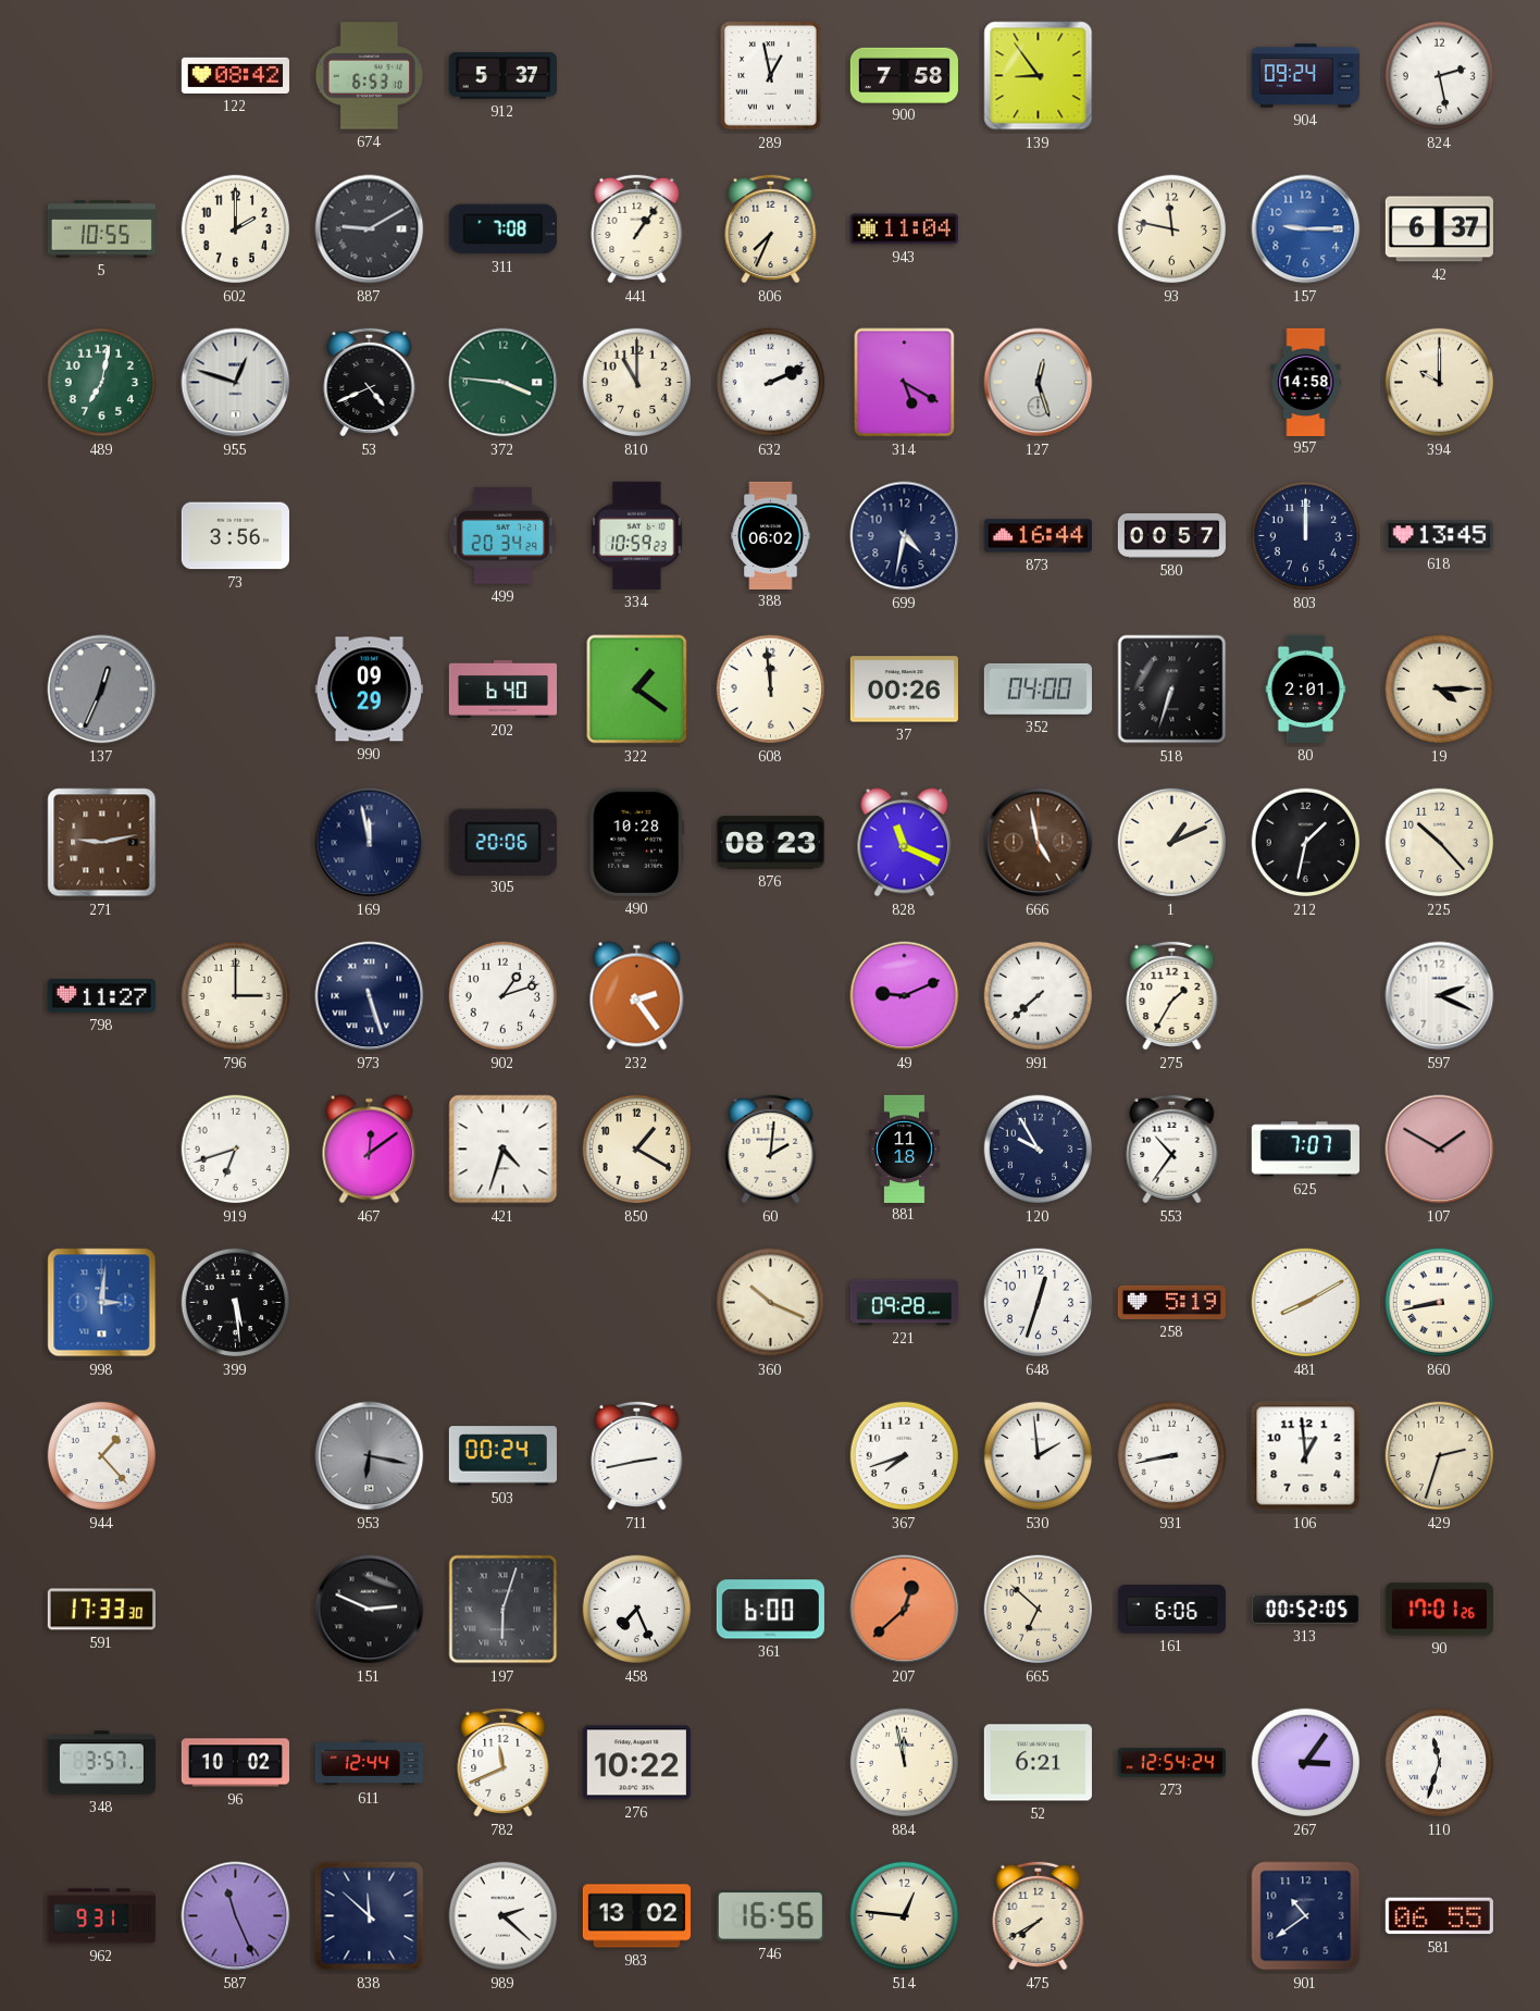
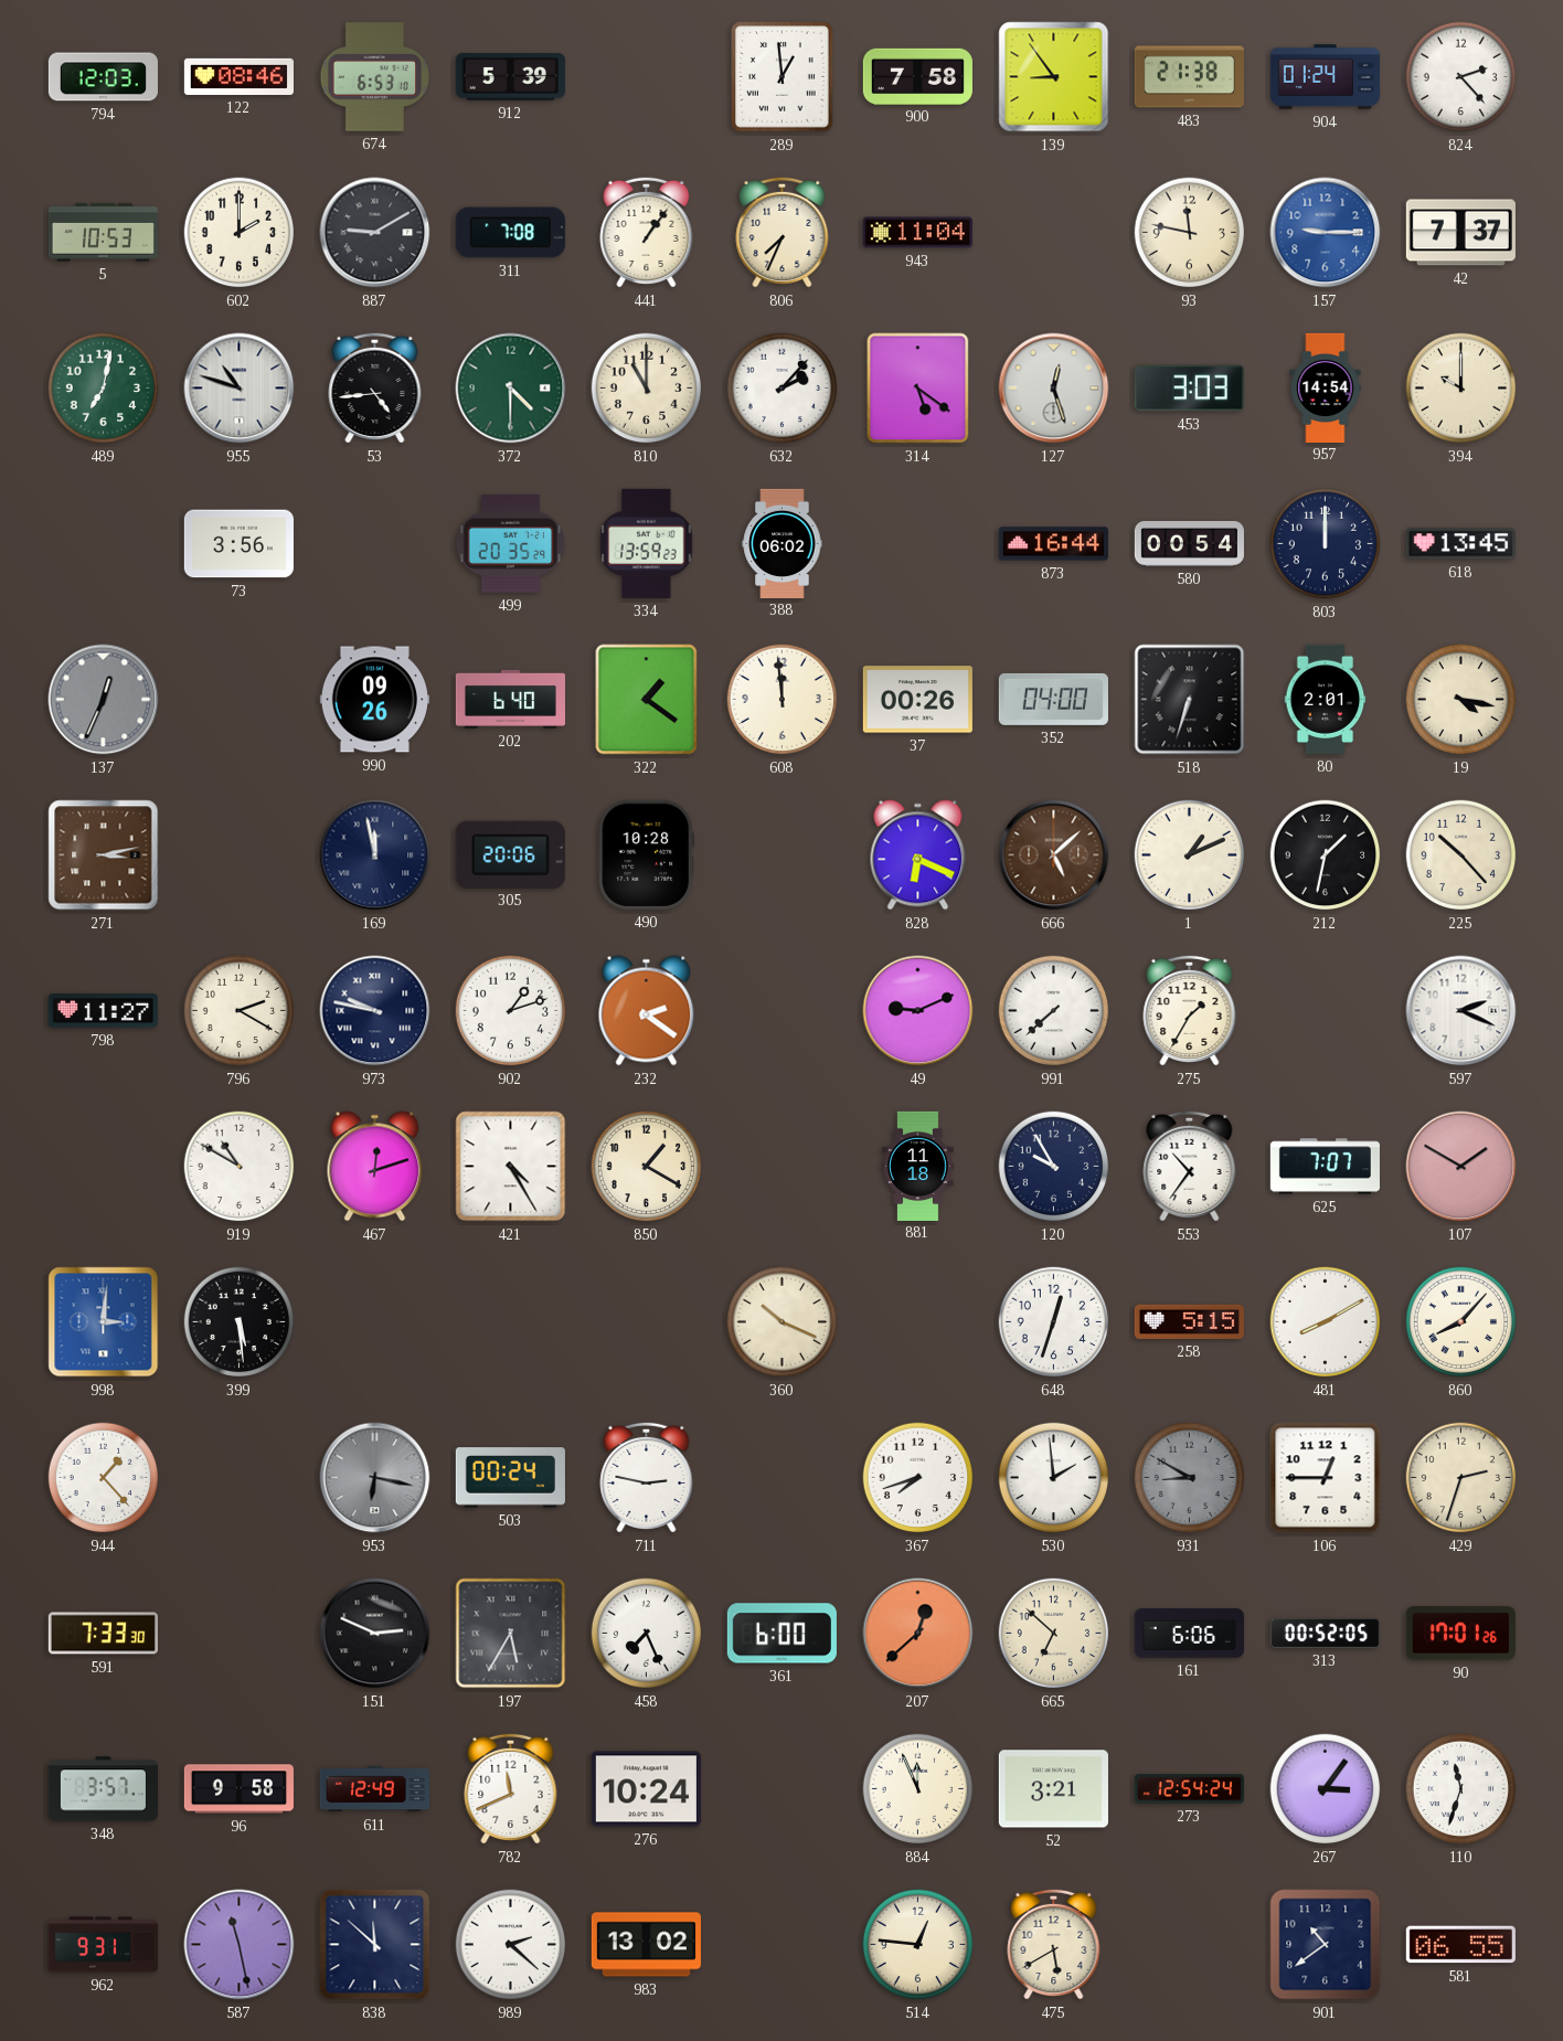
794: none -> 12:03
122: 08:42 -> 08:46
912: 5:37 -> 5:39
289: 12:58 -> 12:59
483: none -> 21:38
904: 09:24 -> 01:24
824: 2:28 -> 2:23
5: 10:55 -> 10:53
42: 6:37 -> 7:37
955: 12:48 -> 10:48
53: 4:41 -> 4:44
372: 3:46 -> 4:30
632: 2:11 -> 2:07
314: 5:20 -> 5:21
453: none -> 3:03
957: 14:58 -> 14:54
499: 20:34 -> 20:35
334: 10:59 -> 13:59
699: 4:32 -> none
580: 00:57 -> 00:54
990: 09:29 -> 09:26
19: 4:15 -> 4:17
271: 9:13 -> 3:13
876: 08:23 -> none
828: 11:19 -> 6:19
666: 4:58 -> 5:08
796: 3:00 -> 2:20
973: 5:27 -> 9:47
232: 2:24 -> 2:21
919: 6:42 -> 10:50
467: 12:09 -> 12:12
421: 4:33 -> 4:25
60: 2:01 -> none
221: 09:28 -> none
258: 5:19 -> 5:15
860: 8:43 -> 8:07
711: 2:43 -> 2:47
931: 8:43 -> 8:50
931 dial: white -> grey
106: 12:59 -> 12:45
591: 17:33 -> 7:33
197: 6:03 -> 5:35
96: 10:02 -> 9:58
611: 12:44 -> 12:49
276: 10:22 -> 10:24
884: 11:58 -> 11:56
52: 6:21 -> 3:21
587: 11:26 -> 11:28
746: 16:56 -> none
475: 7:40 -> 5:40
